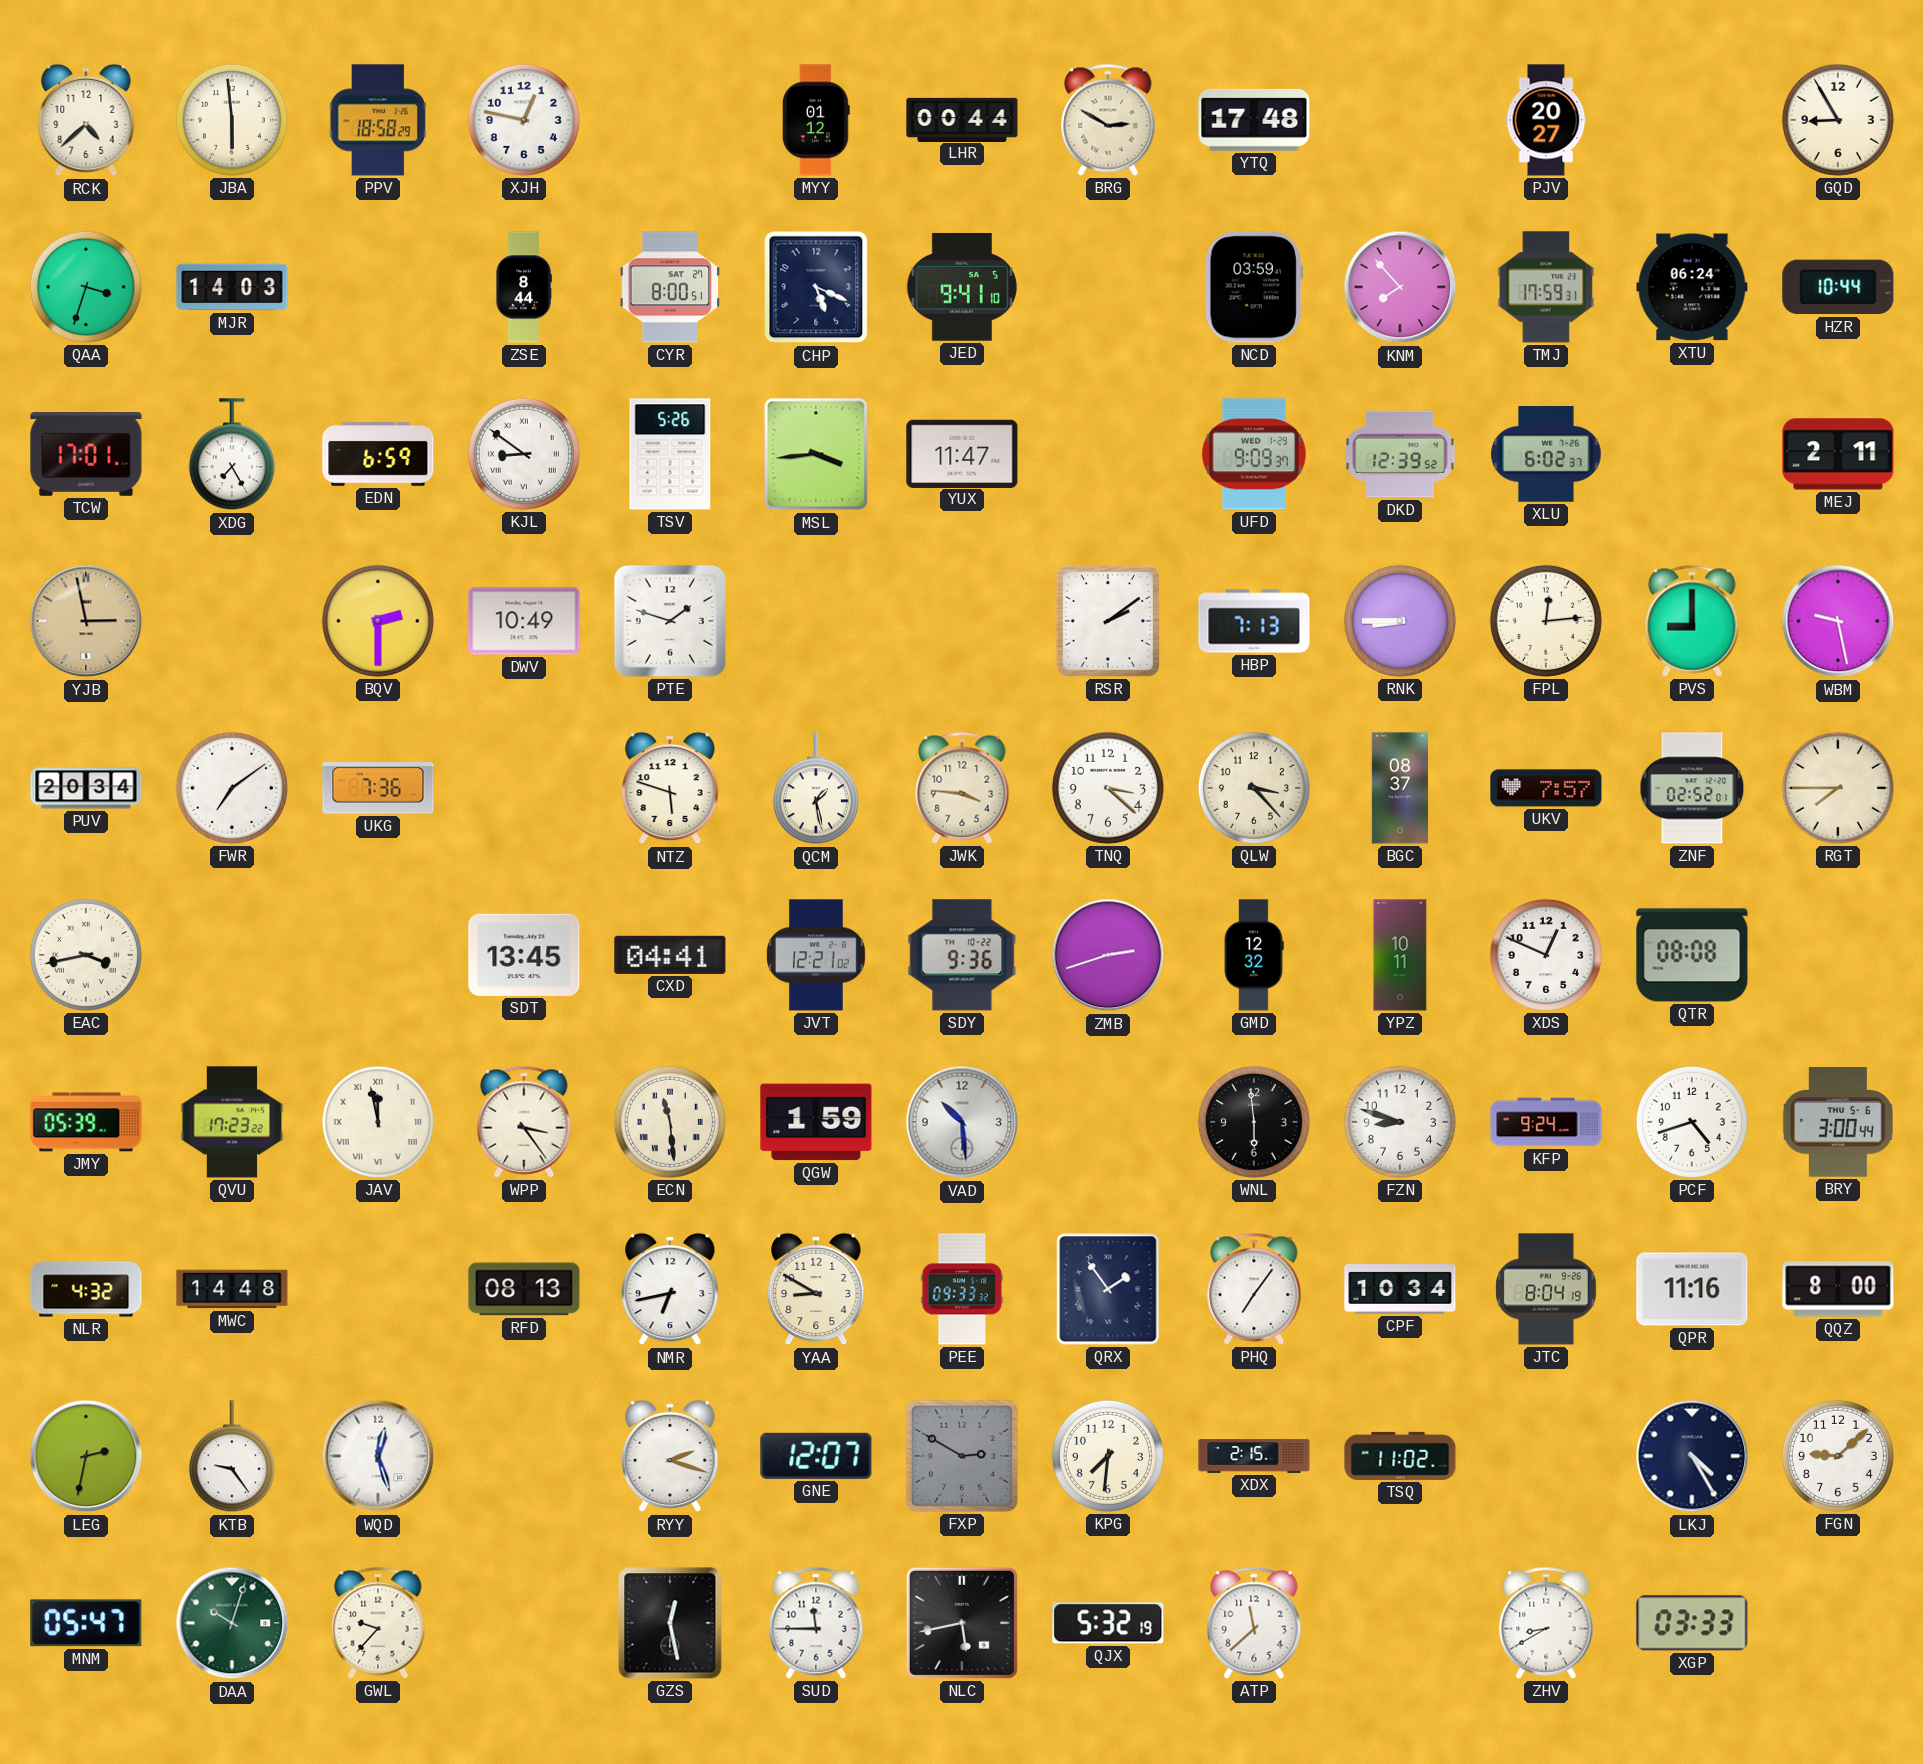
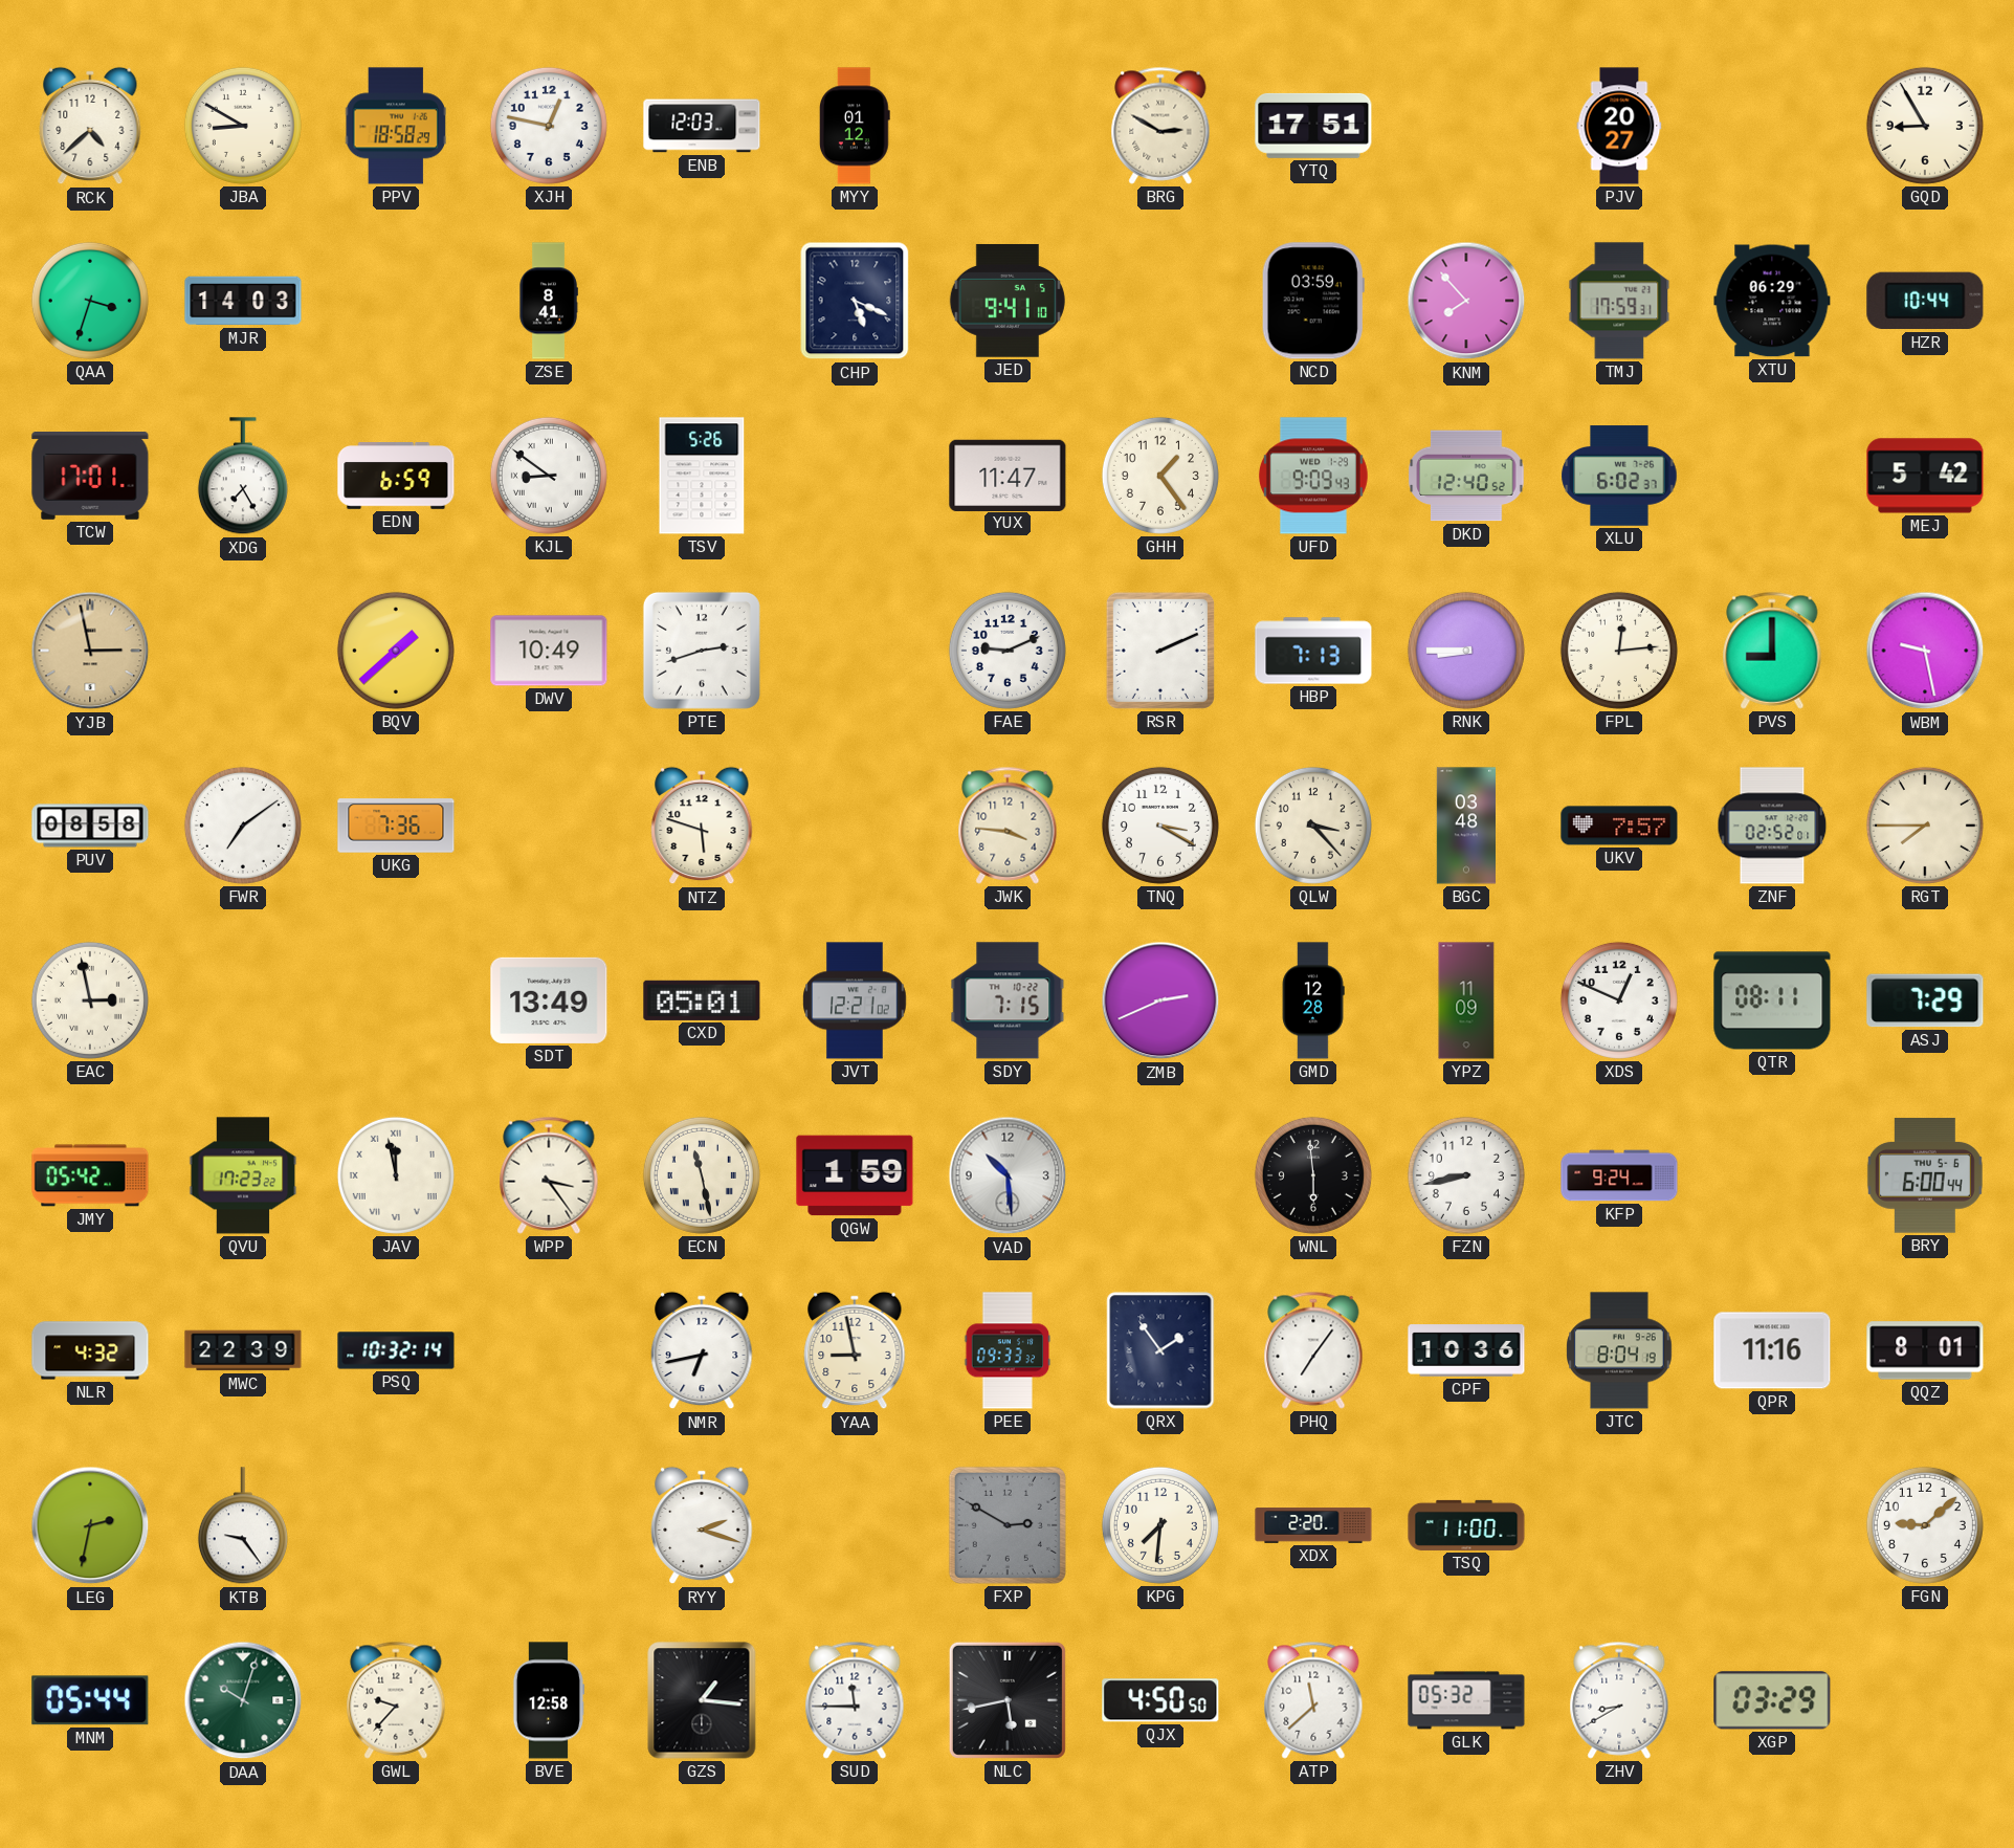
JBA: 5:59 -> 8:50
ENB: none -> 12:03
LHR: 00:44 -> none
YTQ: 17:48 -> 17:51
ZSE: 8:44 -> 8:41
CYR: 8:00 -> none
XTU: 06:24 -> 06:29
MSL: 3:44 -> none
GHH: none -> 1:24
UFD: 9:09:37 -> 9:09:43
DKD: 12:39 -> 12:40
MEJ: 2:11 -> 5:42
BQV: 2:30 -> 1:38
PTE: 1:48 -> 2:42
FAE: none -> 9:11
RSR: 2:09 -> 2:11
PUV: 20:34 -> 08:58
QCM: 1:28 -> none
TNQ: 3:22 -> 3:20
BGC: 08:37 -> 03:48
EAC: 3:43 -> 2:58
SDT: 13:45 -> 13:49
CXD: 04:41 -> 05:01
SDY: 9:36 -> 7:15
ZMB: 2:42 -> 2:41
GMD: 12:32 -> 12:28
YPZ: 10:11 -> 11:09
QTR: 08:08 -> 08:11
ASJ: none -> 7:29
JMY: 05:39 -> 05:42
ECN: 11:29 -> 11:28
FZN: 8:48 -> 8:43
PCF: 4:42 -> none
BRY: 3:00 -> 6:00
MWC: 14:48 -> 22:39
PSQ: none -> 10:32
RFD: 08:13 -> none
YAA: 8:50 -> 8:58
CPF: 10:34 -> 10:36
QQZ: 8:00 -> 8:01
WQD: 12:27 -> none
GNE: 12:07 -> none
XDX: 2:15 -> 2:20
TSQ: 11:02 -> 11:00
LKJ: 4:25 -> none
MNM: 05:47 -> 05:44
BVE: none -> 12:58
GZS: 12:28 -> 1:16
QJX: 5:32 -> 4:50
GLK: none -> 05:32
XGP: 03:33 -> 03:29
